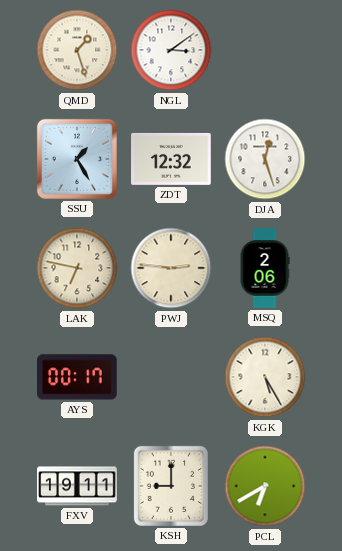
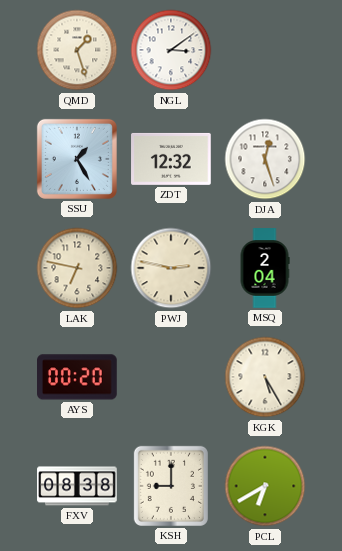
PWJ: 2:46 -> 2:47
MSQ: 2:06 -> 2:04
AYS: 00:17 -> 00:20
FXV: 19:11 -> 08:38
